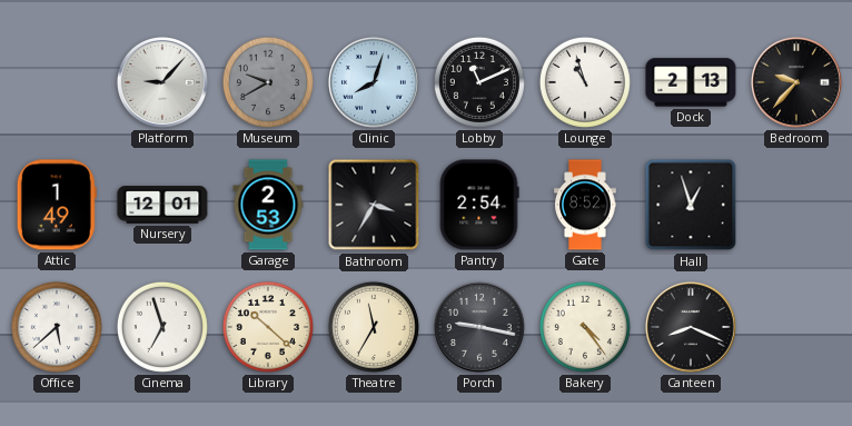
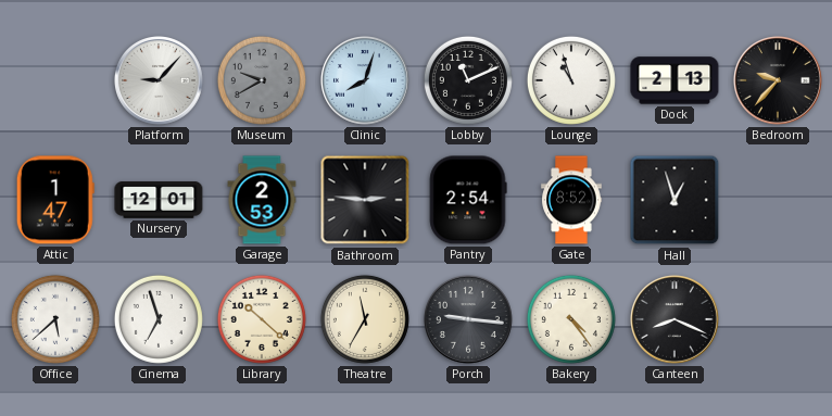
Attic: 1:49 -> 1:47
Bathroom: 3:35 -> 2:46
Porch: 9:17 -> 9:16
